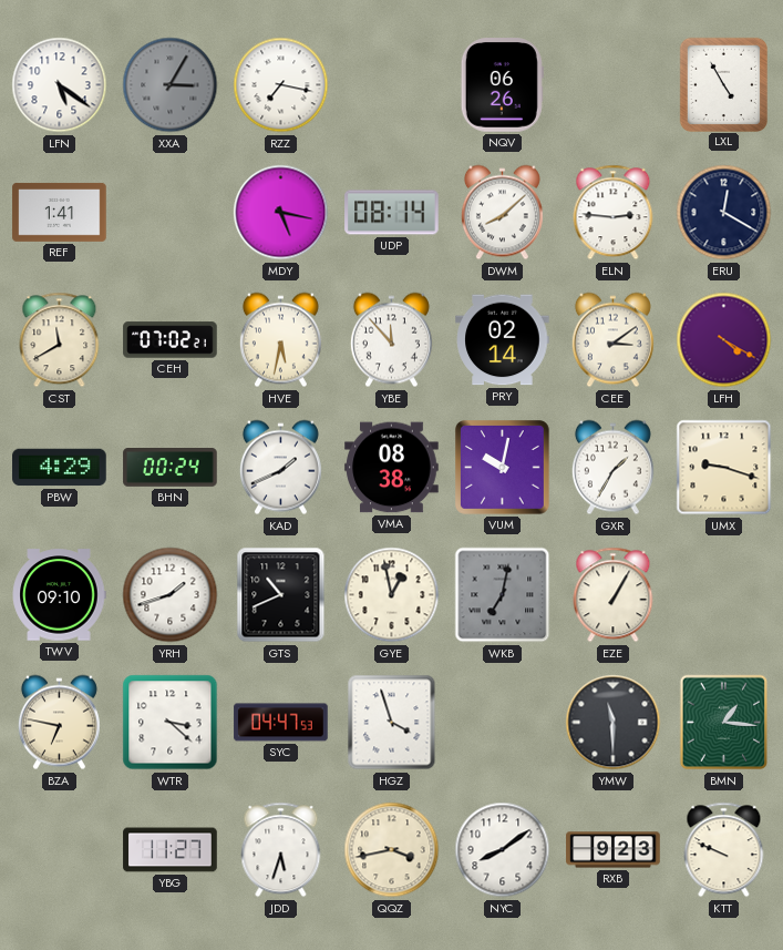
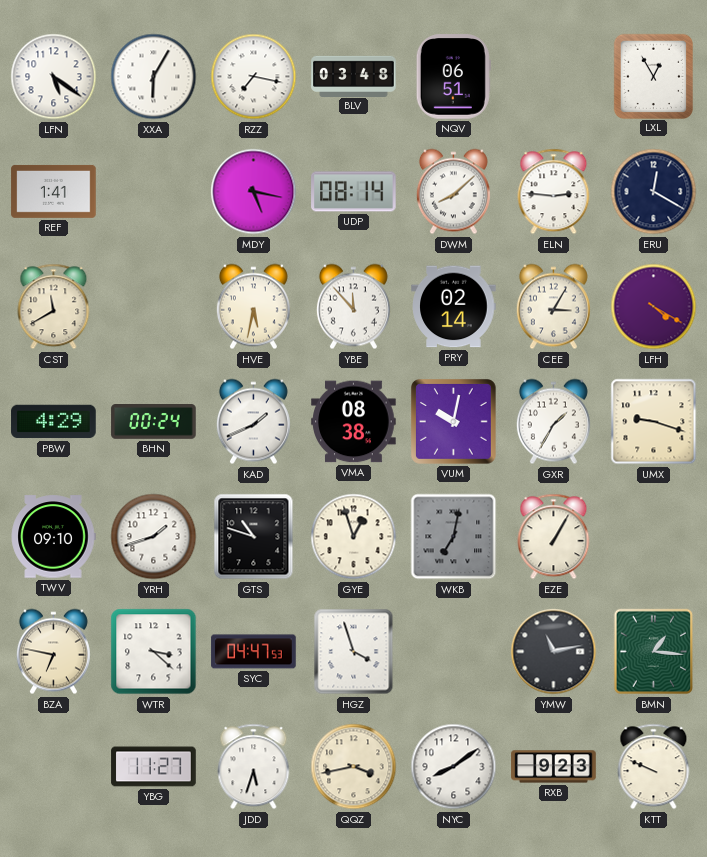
XXA: 3:05 -> 6:05
XXA dial: grey -> white
BLV: none -> 03:48
NQV: 06:26 -> 06:51
LXL: 4:55 -> 12:55
CEH: 07:02 -> none
CEE: 3:09 -> 3:05
GTS: 10:41 -> 10:48
GYE: 12:58 -> 12:57
YMW: 11:30 -> 11:13
